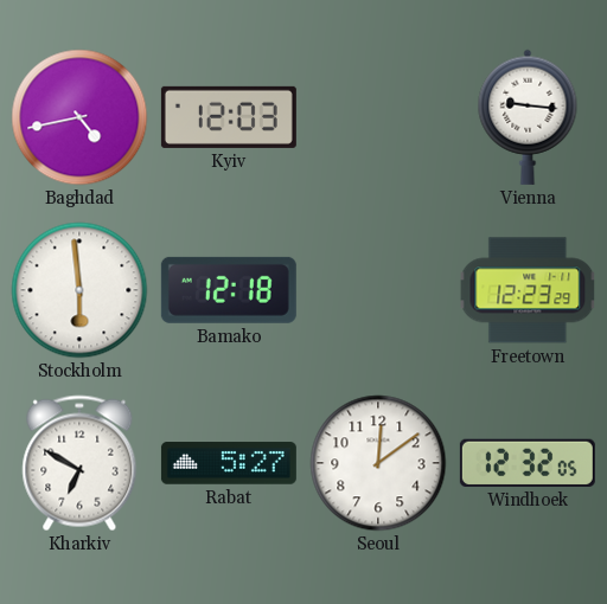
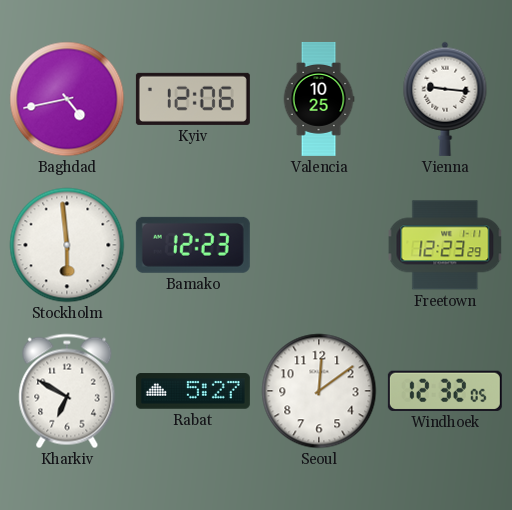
Kyiv: 12:03 -> 12:06
Valencia: none -> 10:25
Bamako: 12:18 -> 12:23
